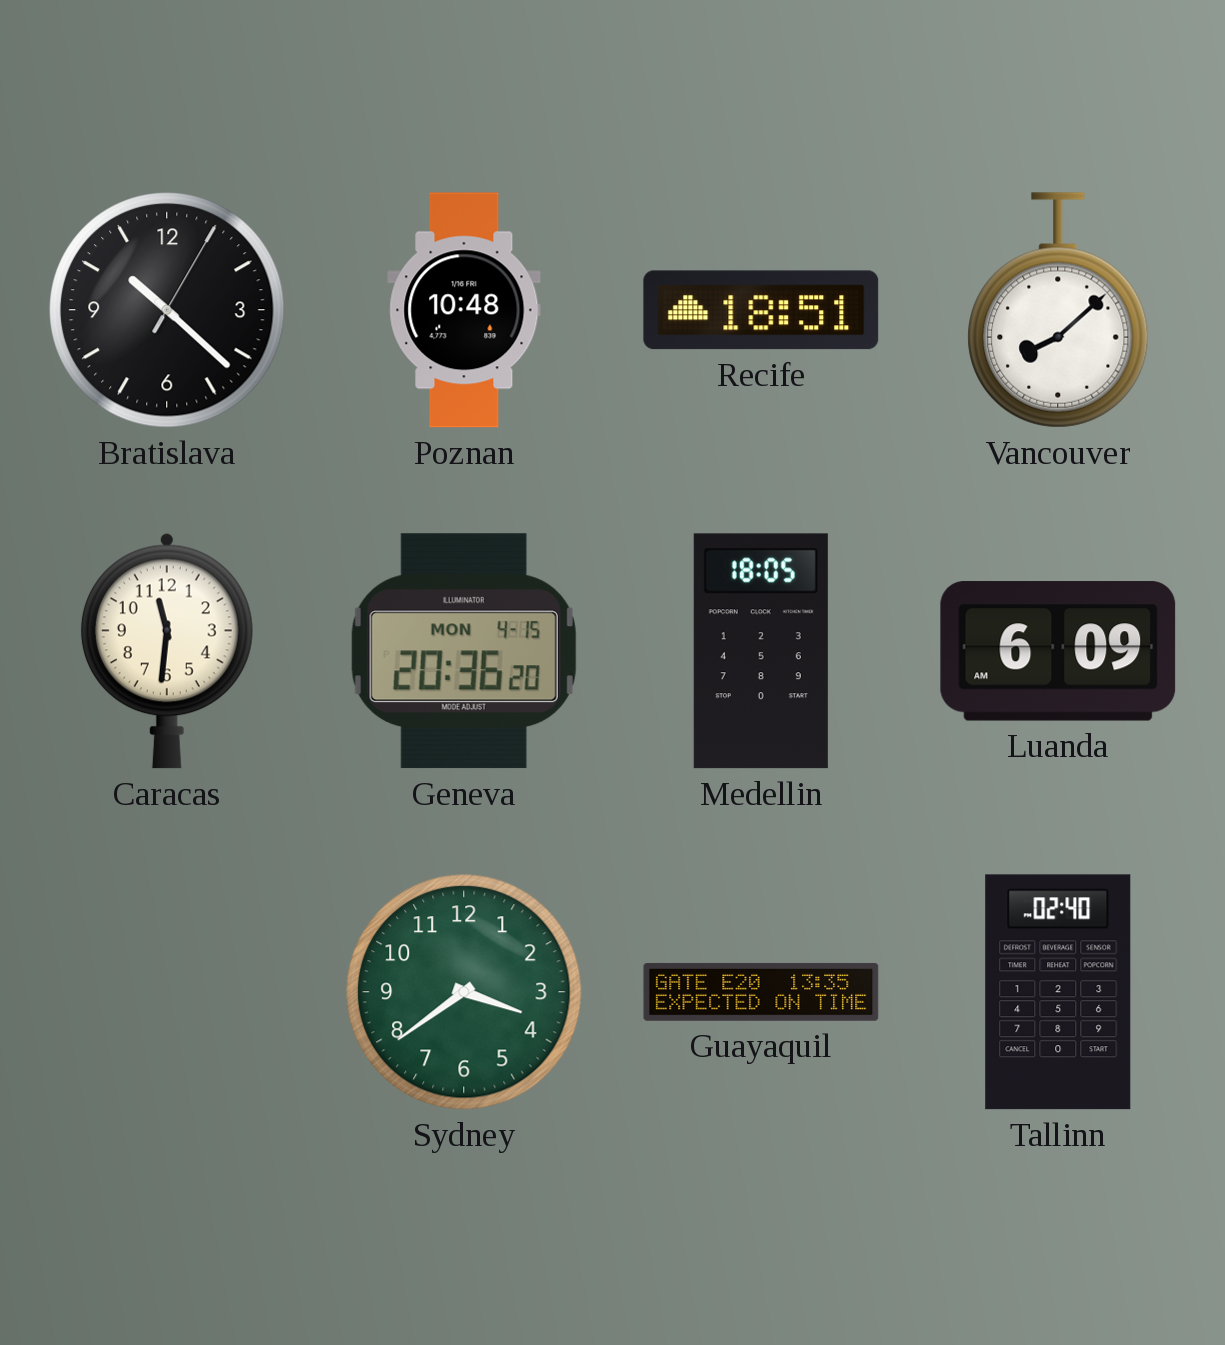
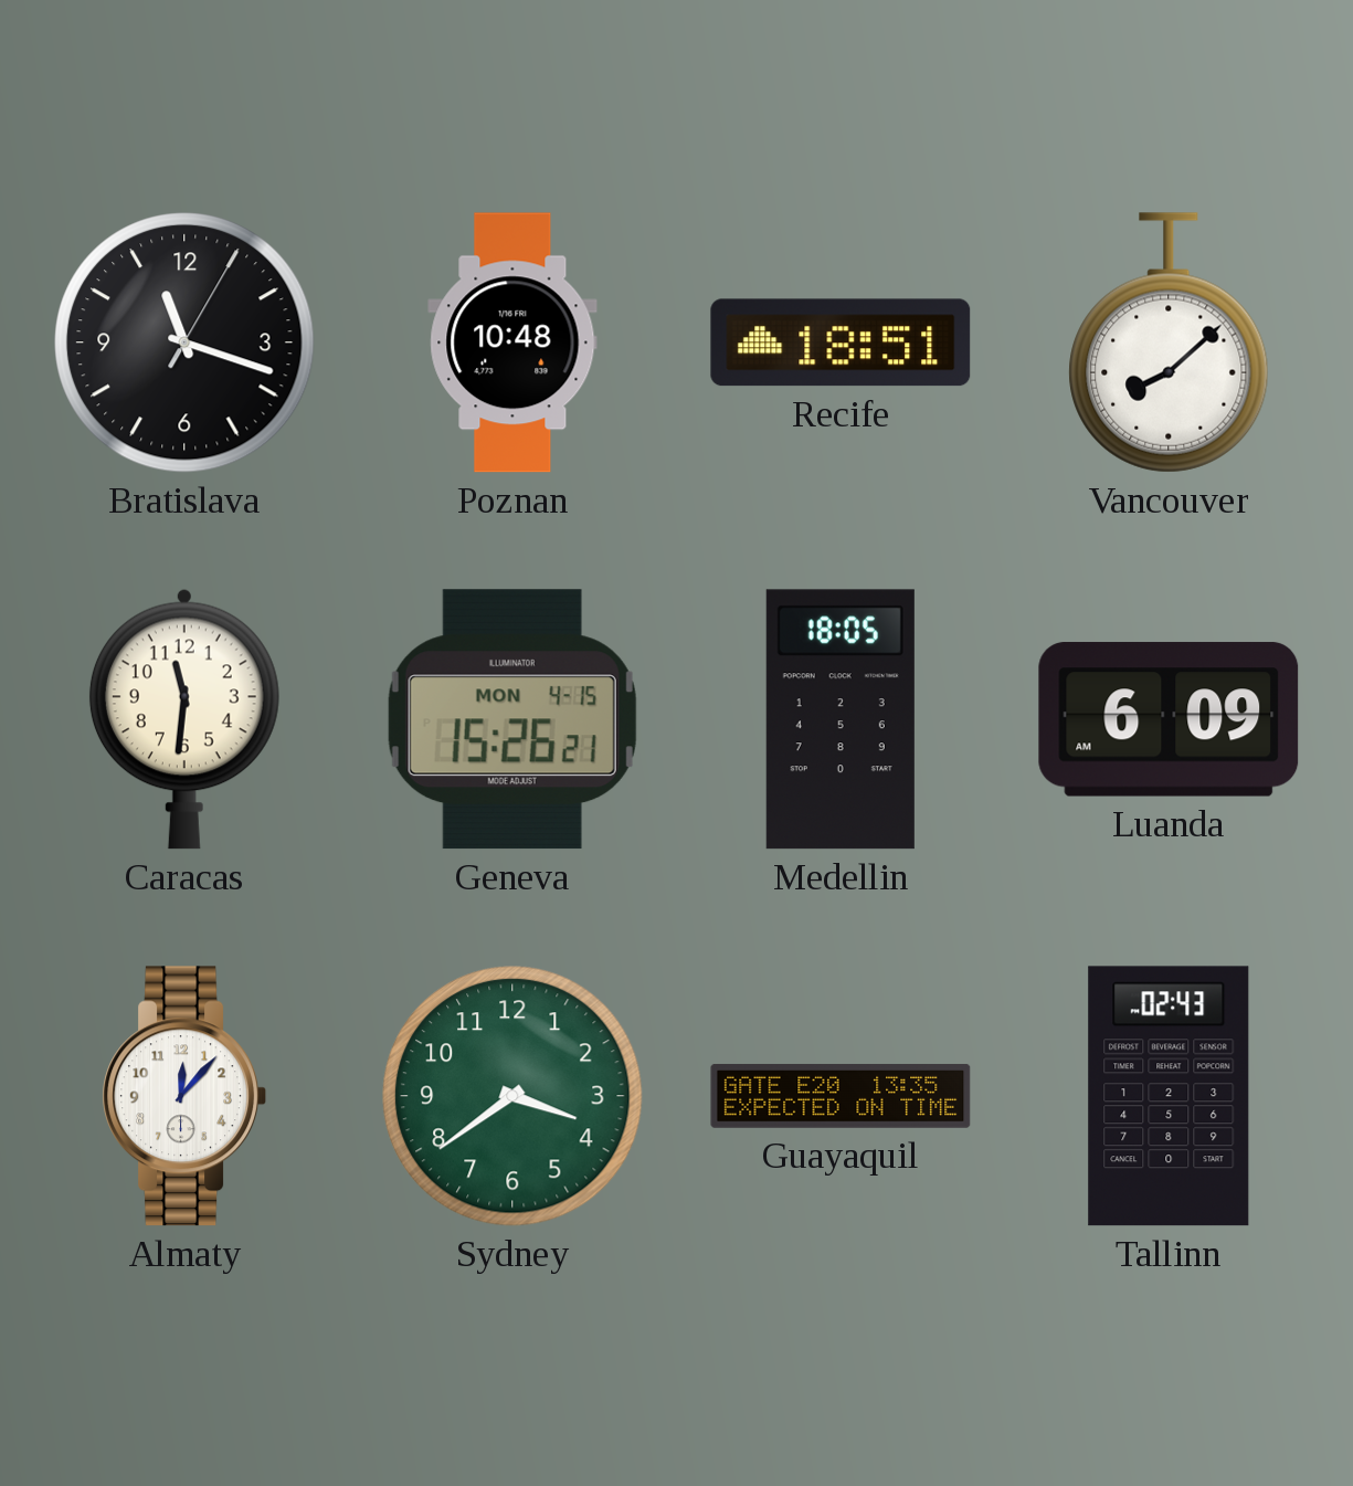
Bratislava: 10:22 -> 11:18
Geneva: 20:36 -> 15:26
Almaty: none -> 12:07
Tallinn: 02:40 -> 02:43
